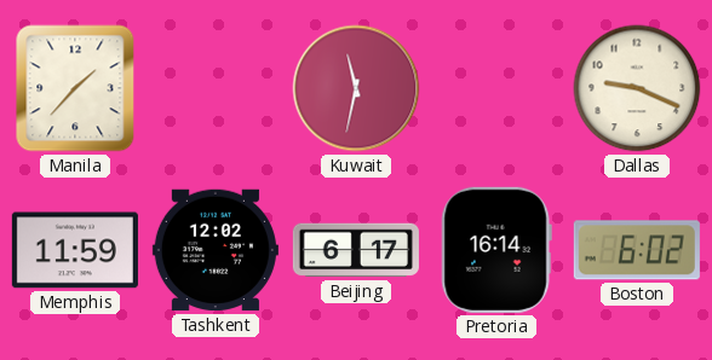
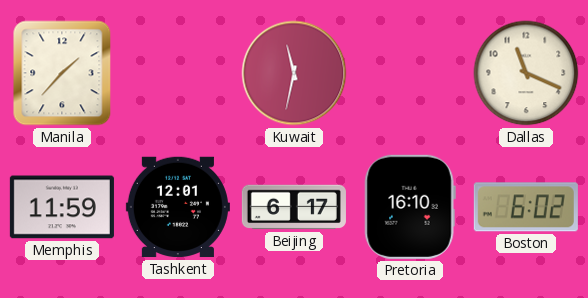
Dallas: 9:19 -> 11:19
Tashkent: 12:02 -> 12:01
Pretoria: 16:14 -> 16:10
